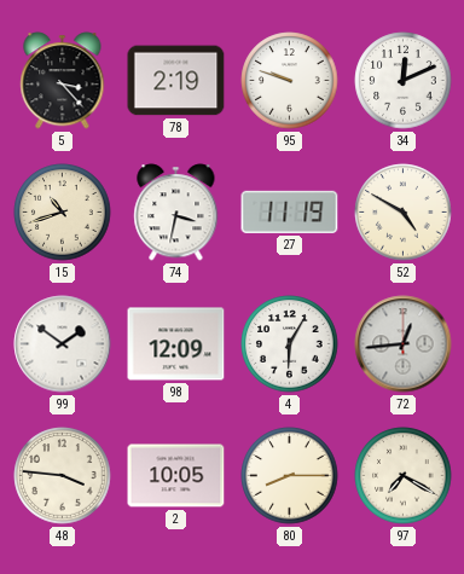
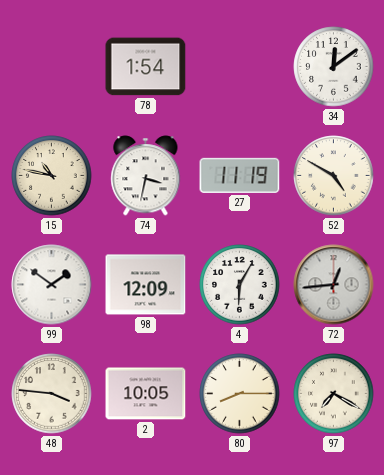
5: 3:23 -> none
78: 2:19 -> 1:54
95: 9:48 -> none
34: 12:11 -> 12:09
15: 10:42 -> 10:47
